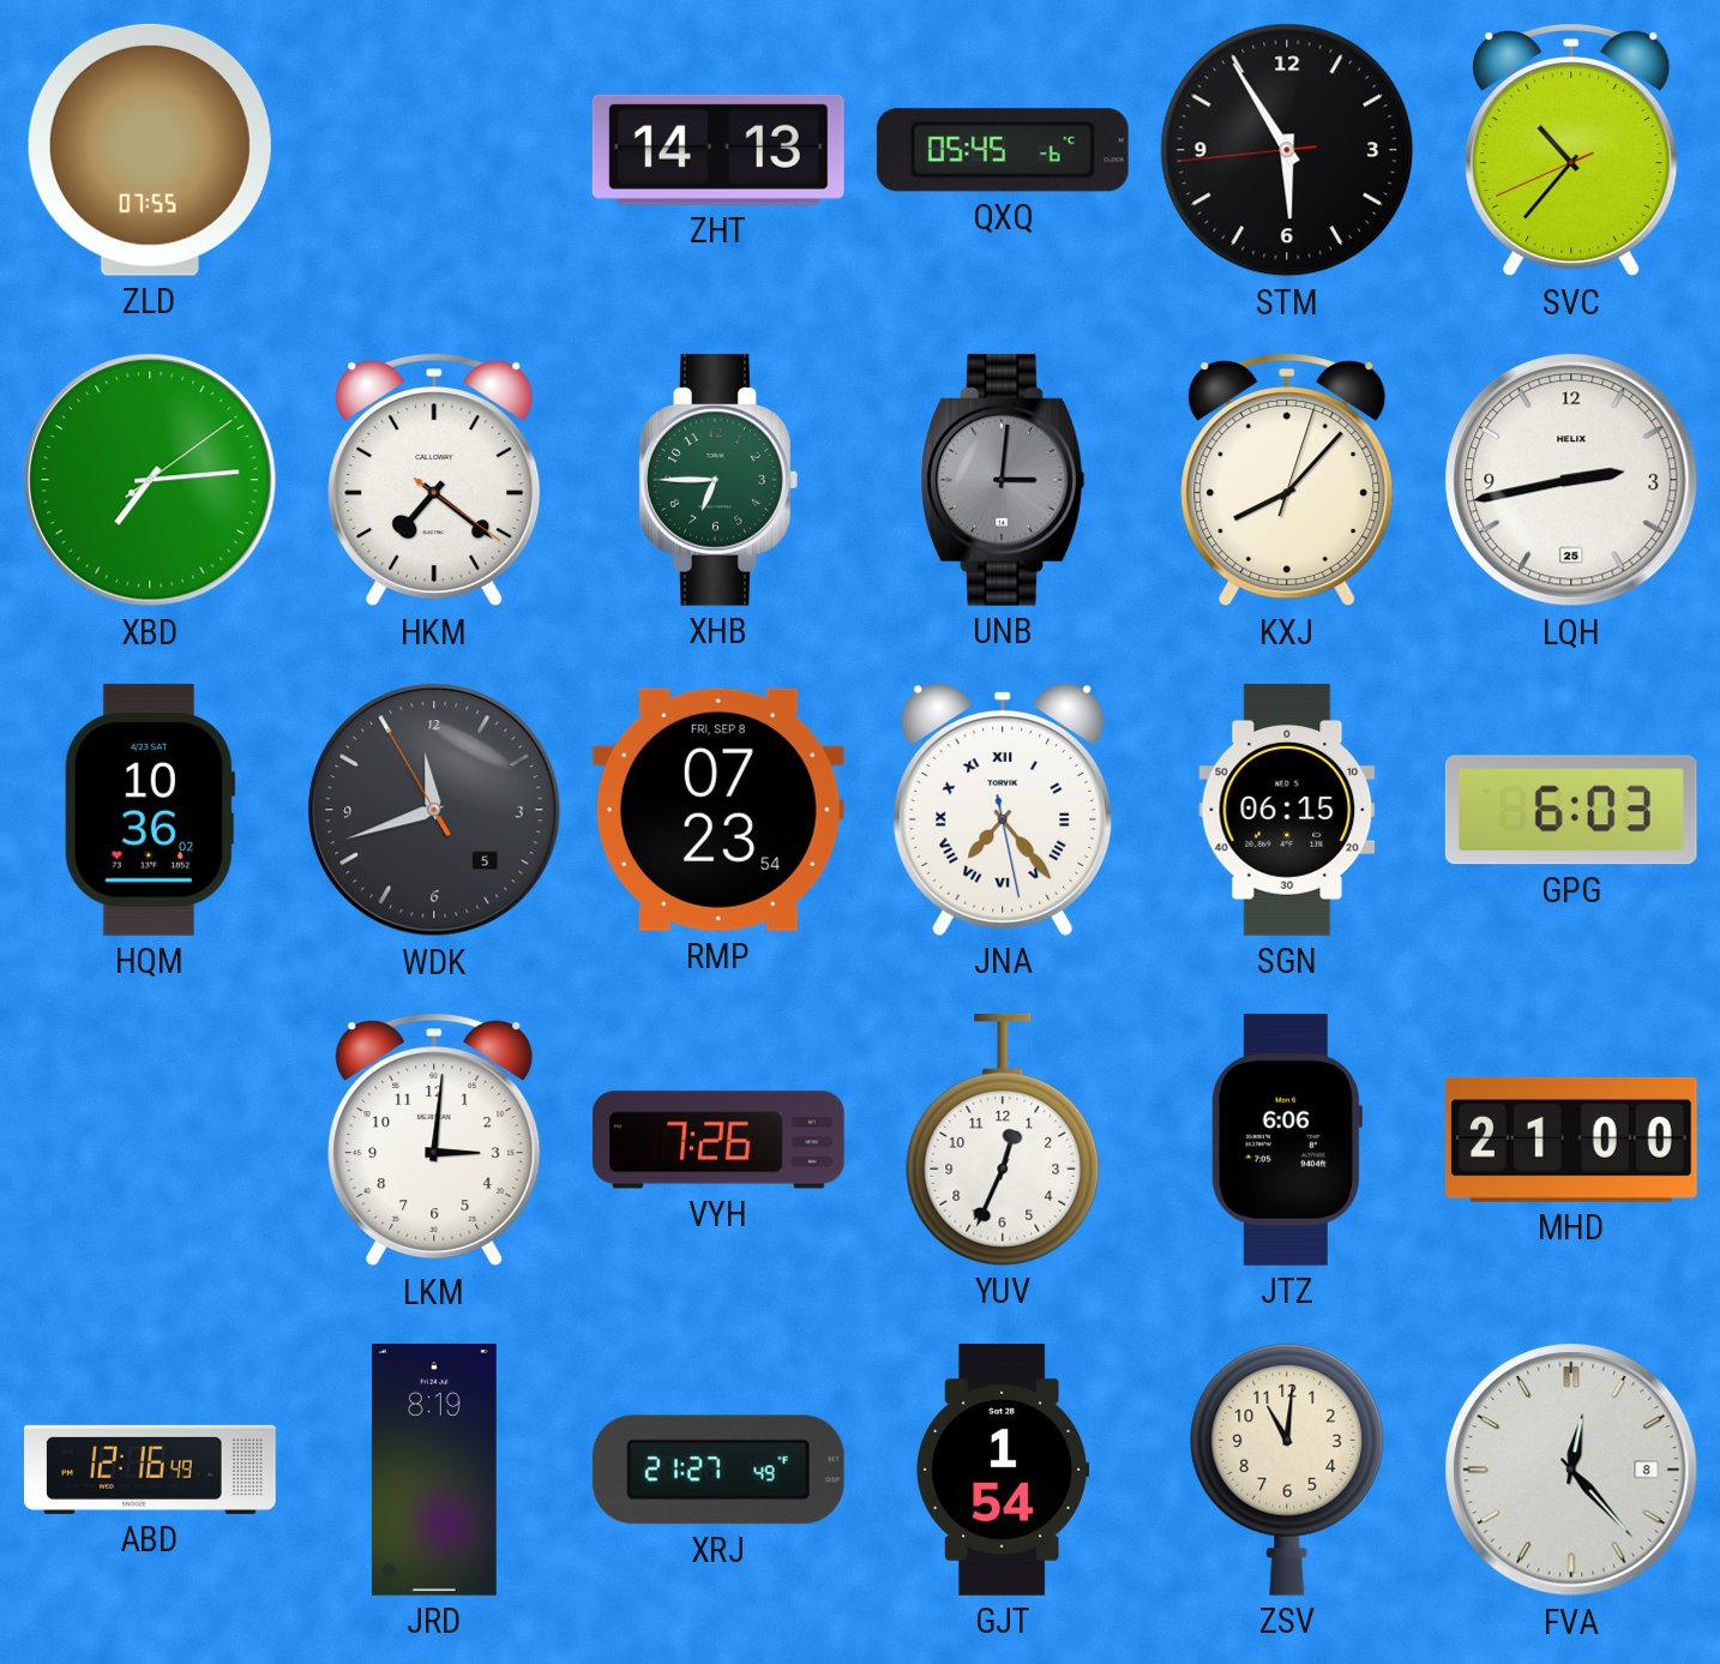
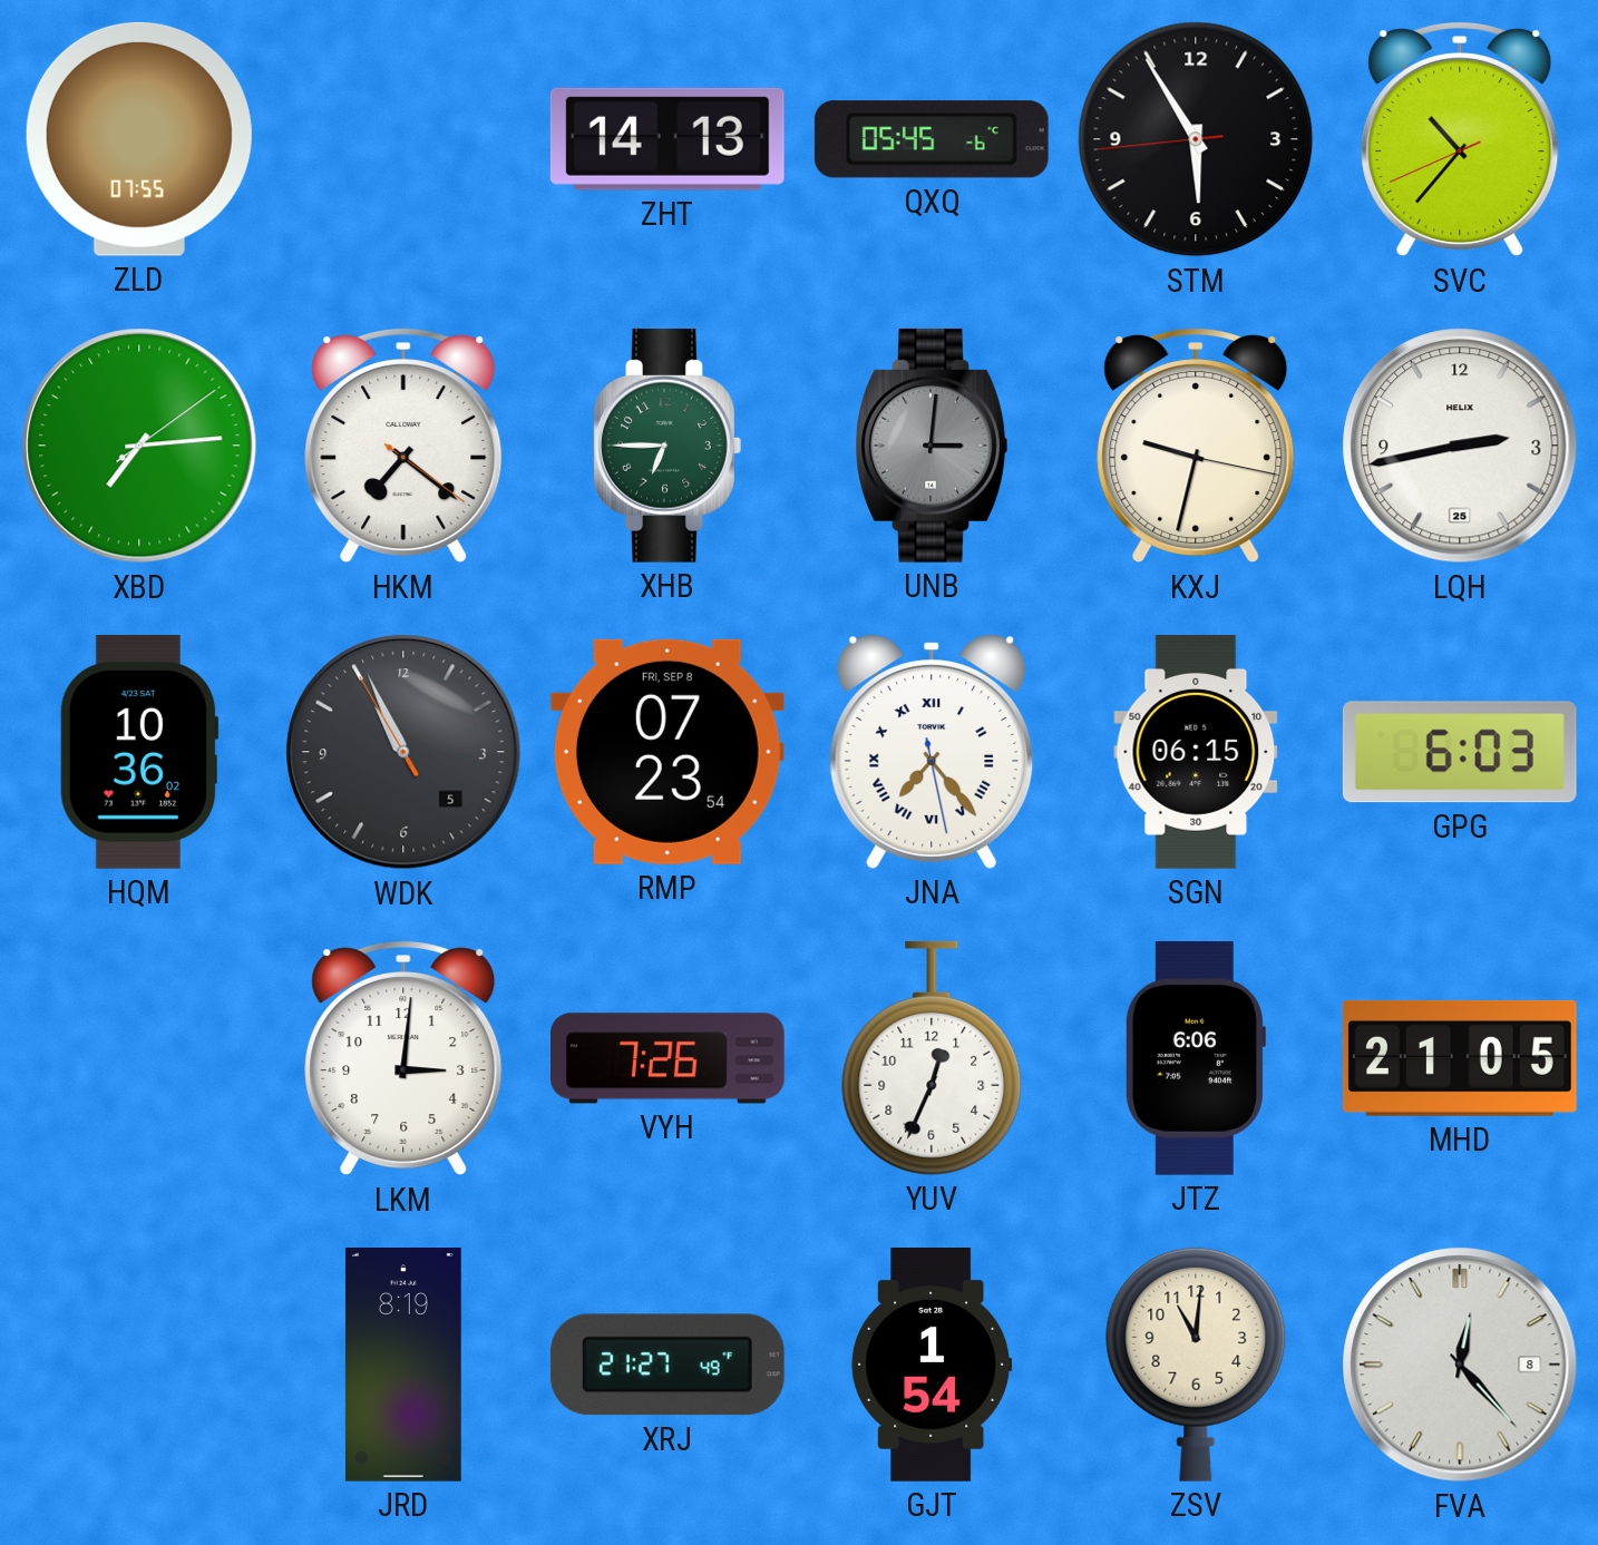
KXJ: 8:07 -> 9:32
WDK: 11:41 -> 10:55
MHD: 21:00 -> 21:05
ABD: 12:16 -> none
